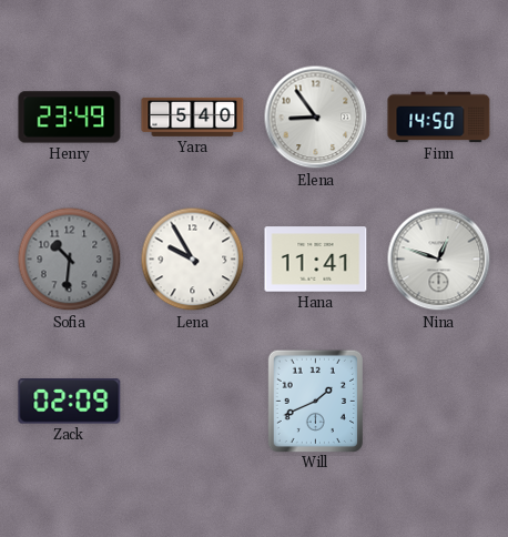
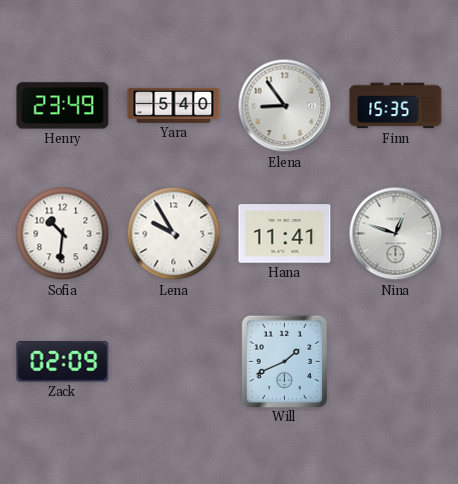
Finn: 14:50 -> 15:35
Sofia dial: grey -> white
